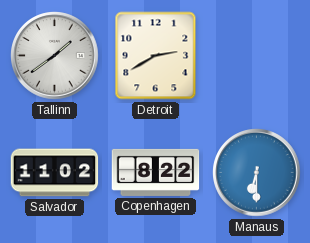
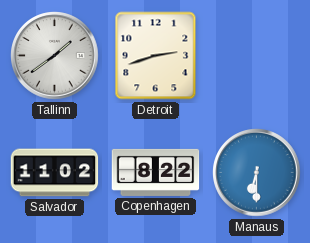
Detroit: 2:40 -> 2:42
